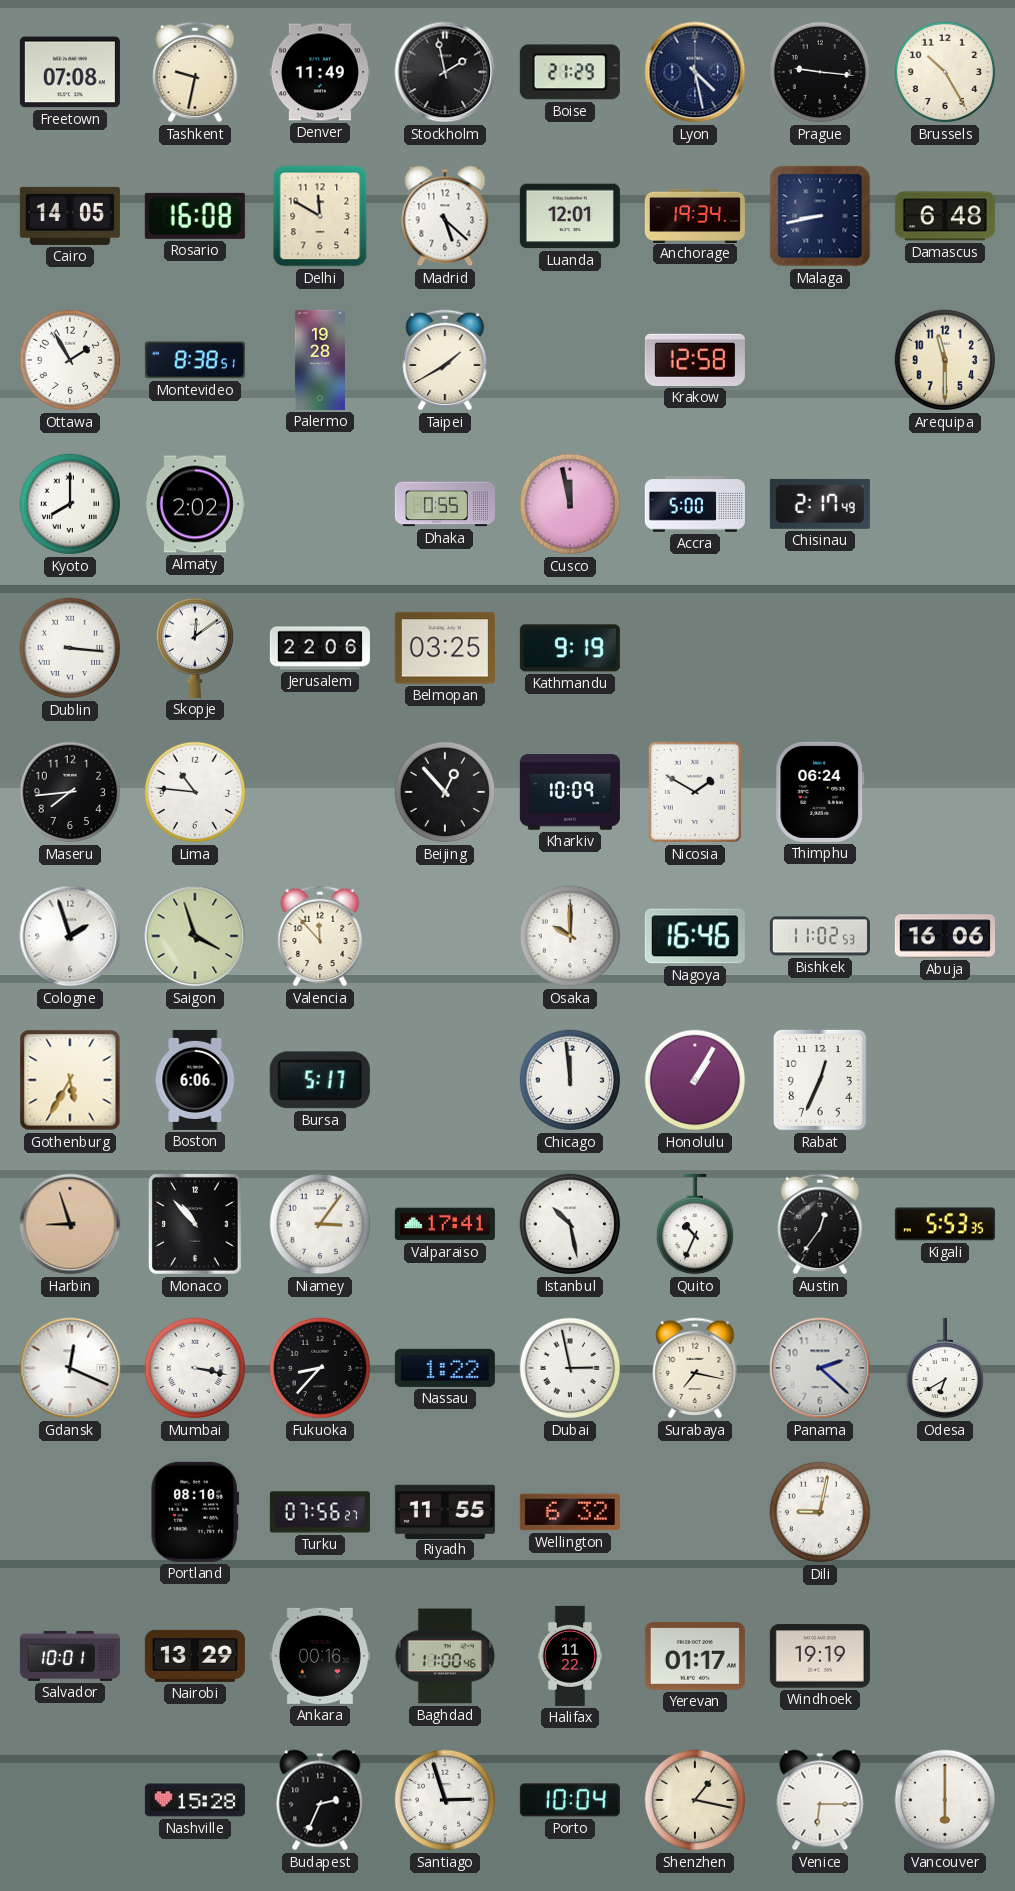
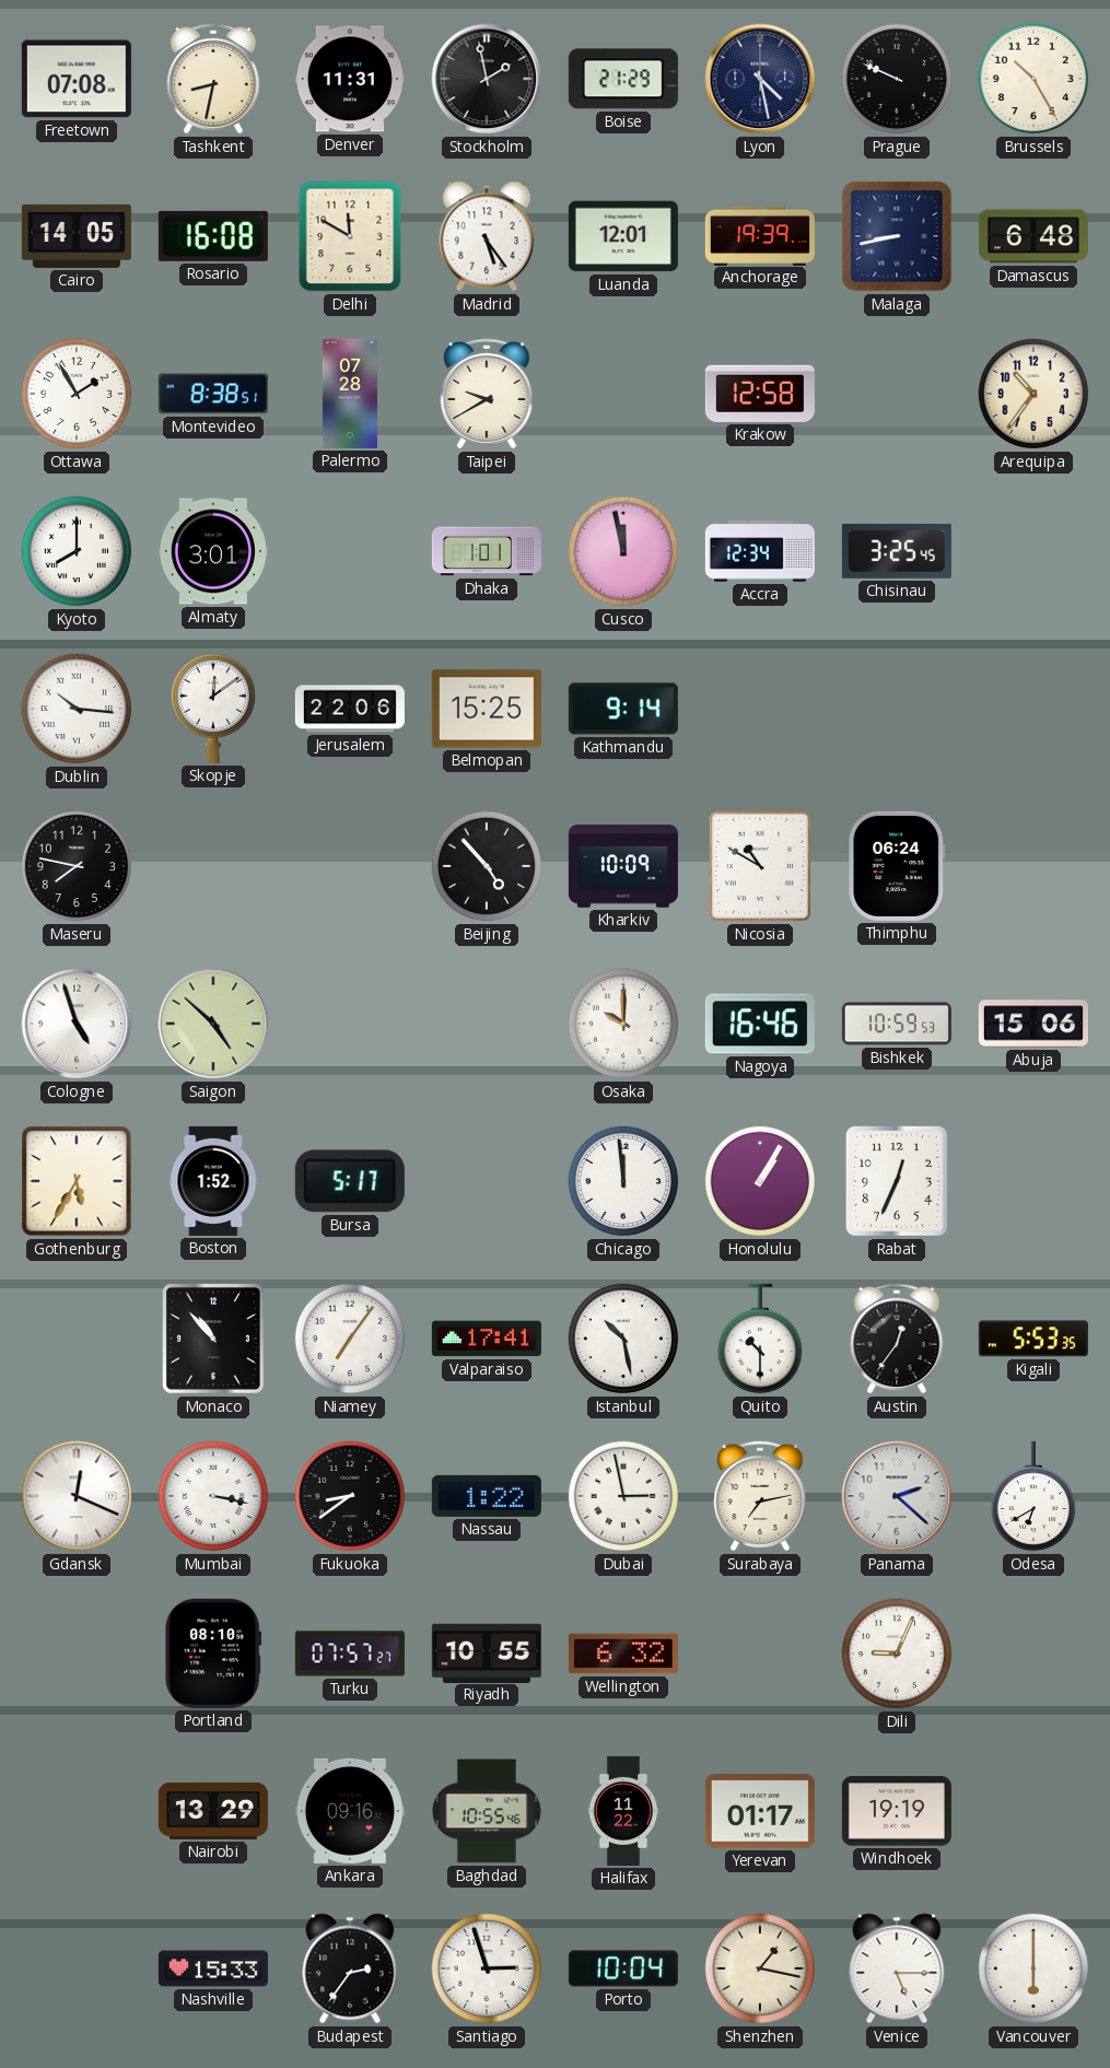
Tashkent: 9:32 -> 8:32
Denver: 11:49 -> 11:31
Prague: 9:16 -> 9:49
Madrid: 5:22 -> 5:24
Anchorage: 19:34 -> 19:39
Palermo: 19:28 -> 07:28
Taipei: 1:40 -> 9:40
Arequipa: 11:30 -> 10:36
Almaty: 2:02 -> 3:01
Dhaka: 0:55 -> 1:01
Accra: 5:00 -> 12:34
Chisinau: 2:17 -> 3:25
Dublin: 3:16 -> 10:16
Belmopan: 03:25 -> 15:25
Kathmandu: 9:19 -> 9:14
Maseru: 7:44 -> 7:47
Lima: 10:46 -> none
Beijing: 12:53 -> 4:53
Nicosia: 1:50 -> 10:50
Cologne: 1:57 -> 4:57
Saigon: 3:57 -> 4:52
Valencia: 11:53 -> none
Bishkek: 11:02 -> 10:59
Abuja: 16:06 -> 15:06
Boston: 6:06 -> 1:52
Harbin: 8:57 -> none
Niamey: 3:06 -> 7:06
Quito: 10:34 -> 10:30
Fukuoka: 8:37 -> 8:39
Surabaya: 7:17 -> 7:13
Turku: 07:56 -> 07:57
Riyadh: 11:55 -> 10:55
Dili: 9:02 -> 9:04
Salvador: 10:01 -> none
Ankara: 00:16 -> 09:16
Baghdad: 11:00 -> 10:55
Nashville: 15:28 -> 15:33
Budapest: 2:34 -> 2:36
Venice: 6:15 -> 5:15
